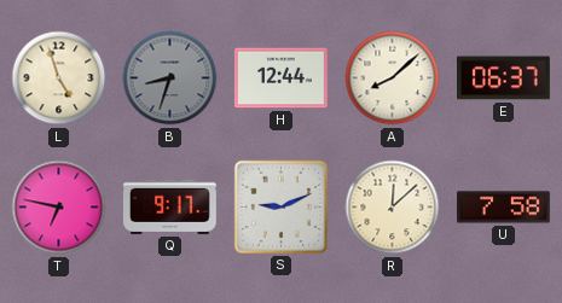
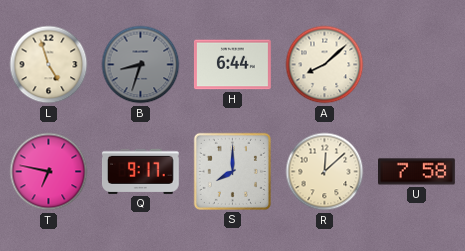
H: 12:44 -> 6:44
E: 06:37 -> none
S: 9:11 -> 8:00
